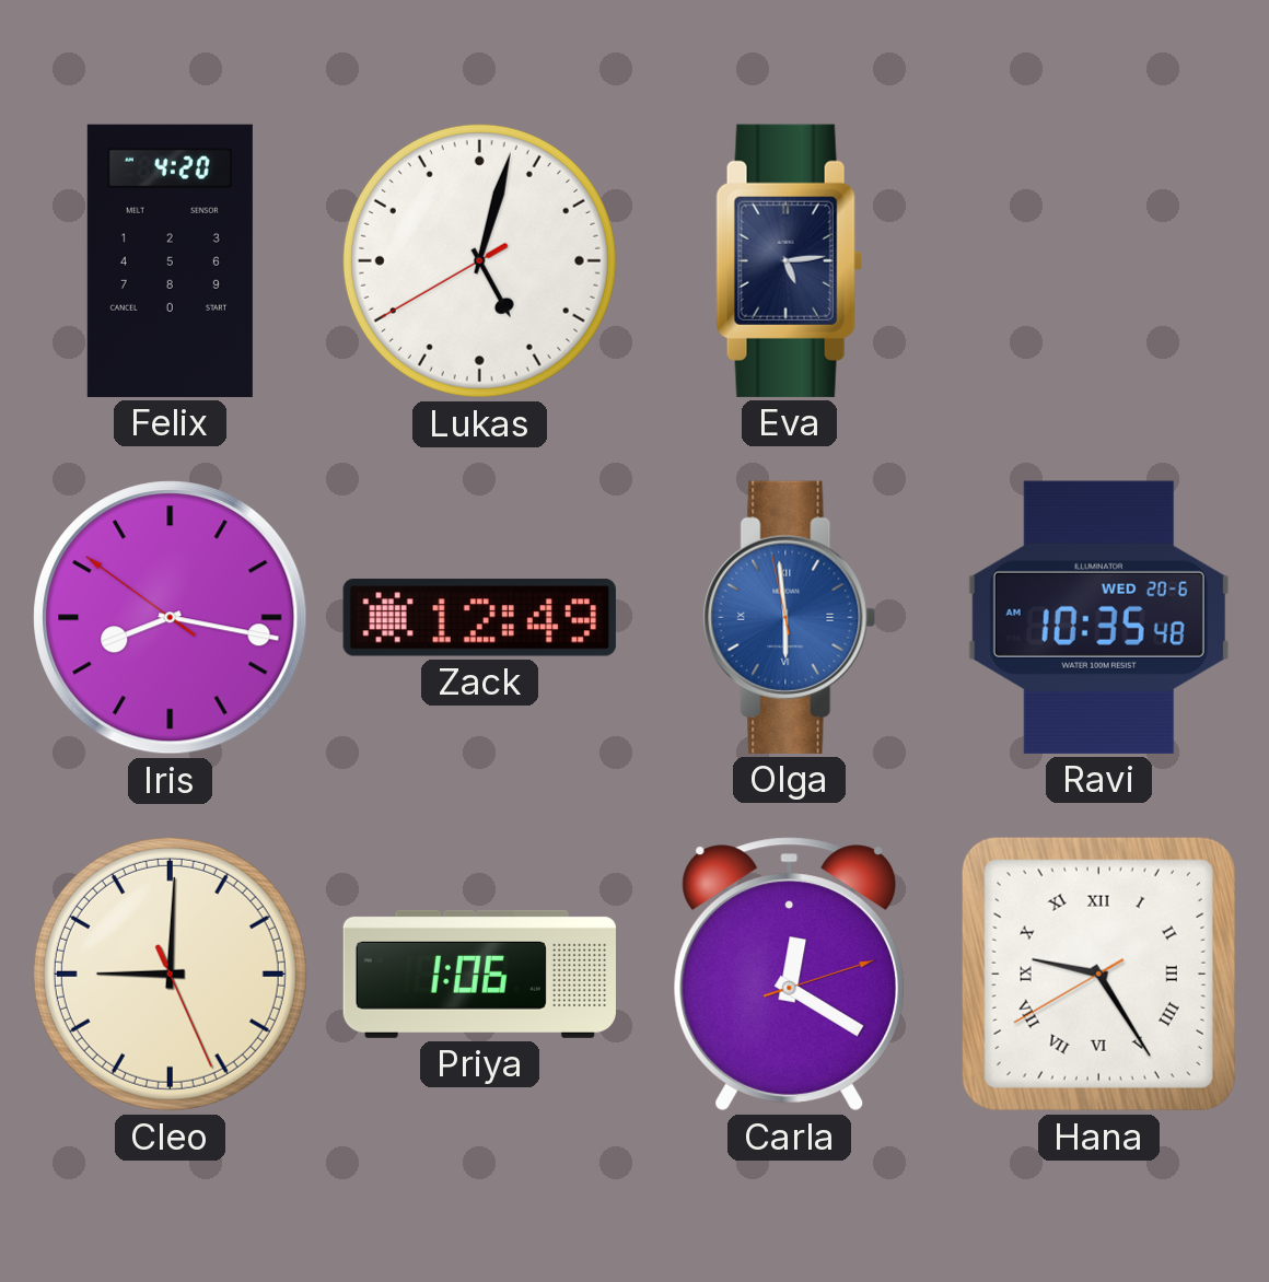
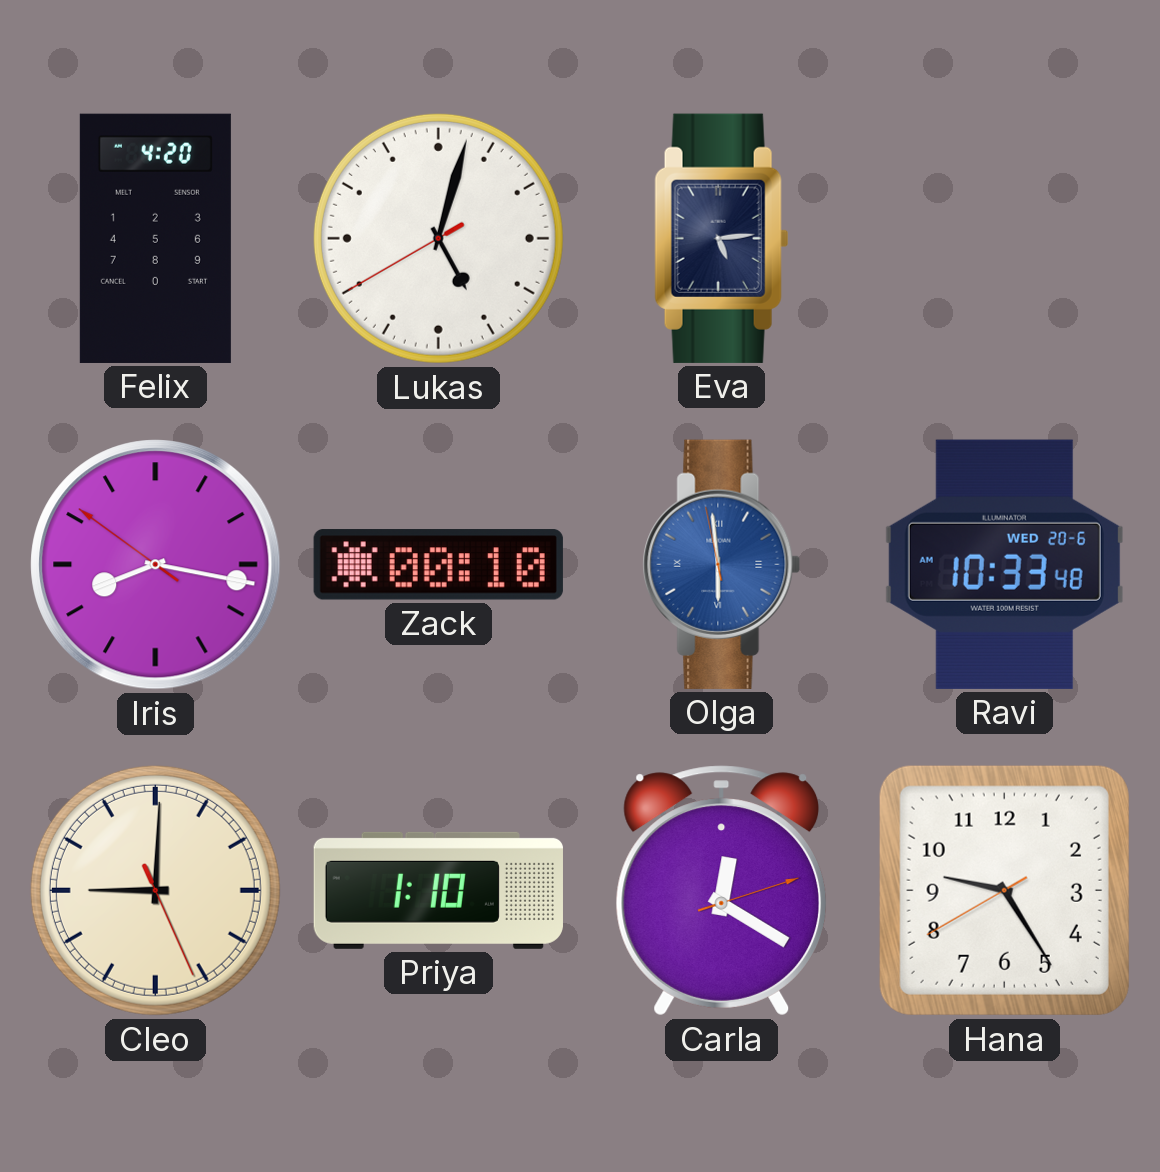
Zack: 12:49 -> 00:10
Ravi: 10:35 -> 10:33
Priya: 1:06 -> 1:10
Hana numerals: Roman -> Arabic
